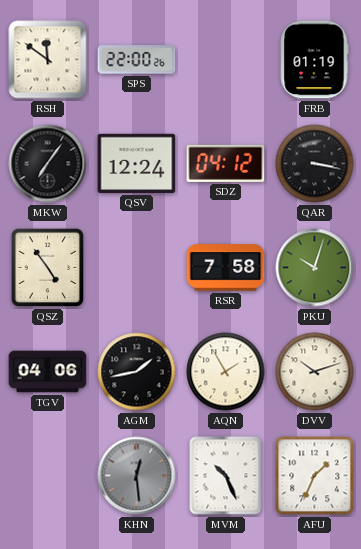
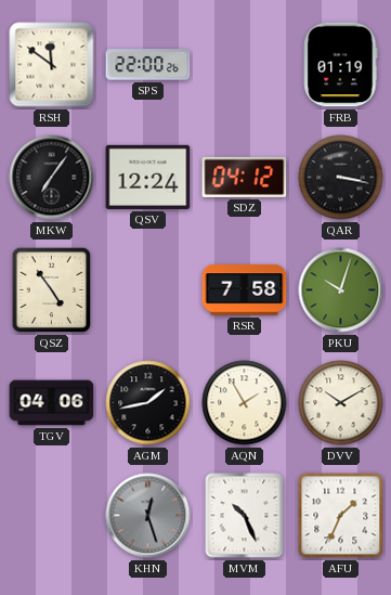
DVV: 10:12 -> 10:10
KHN: 12:29 -> 12:27
